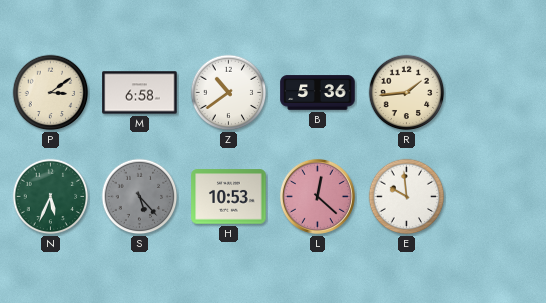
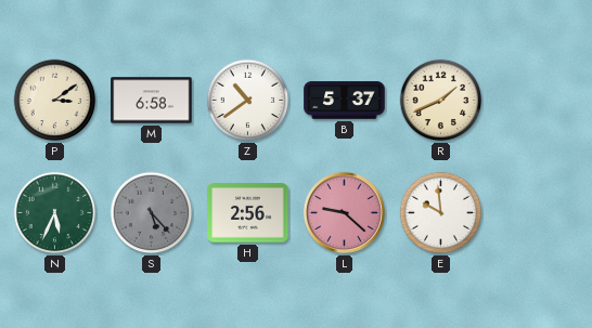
B: 5:36 -> 5:37
R: 1:44 -> 1:41
H: 10:53 -> 2:56
L: 12:22 -> 9:22
